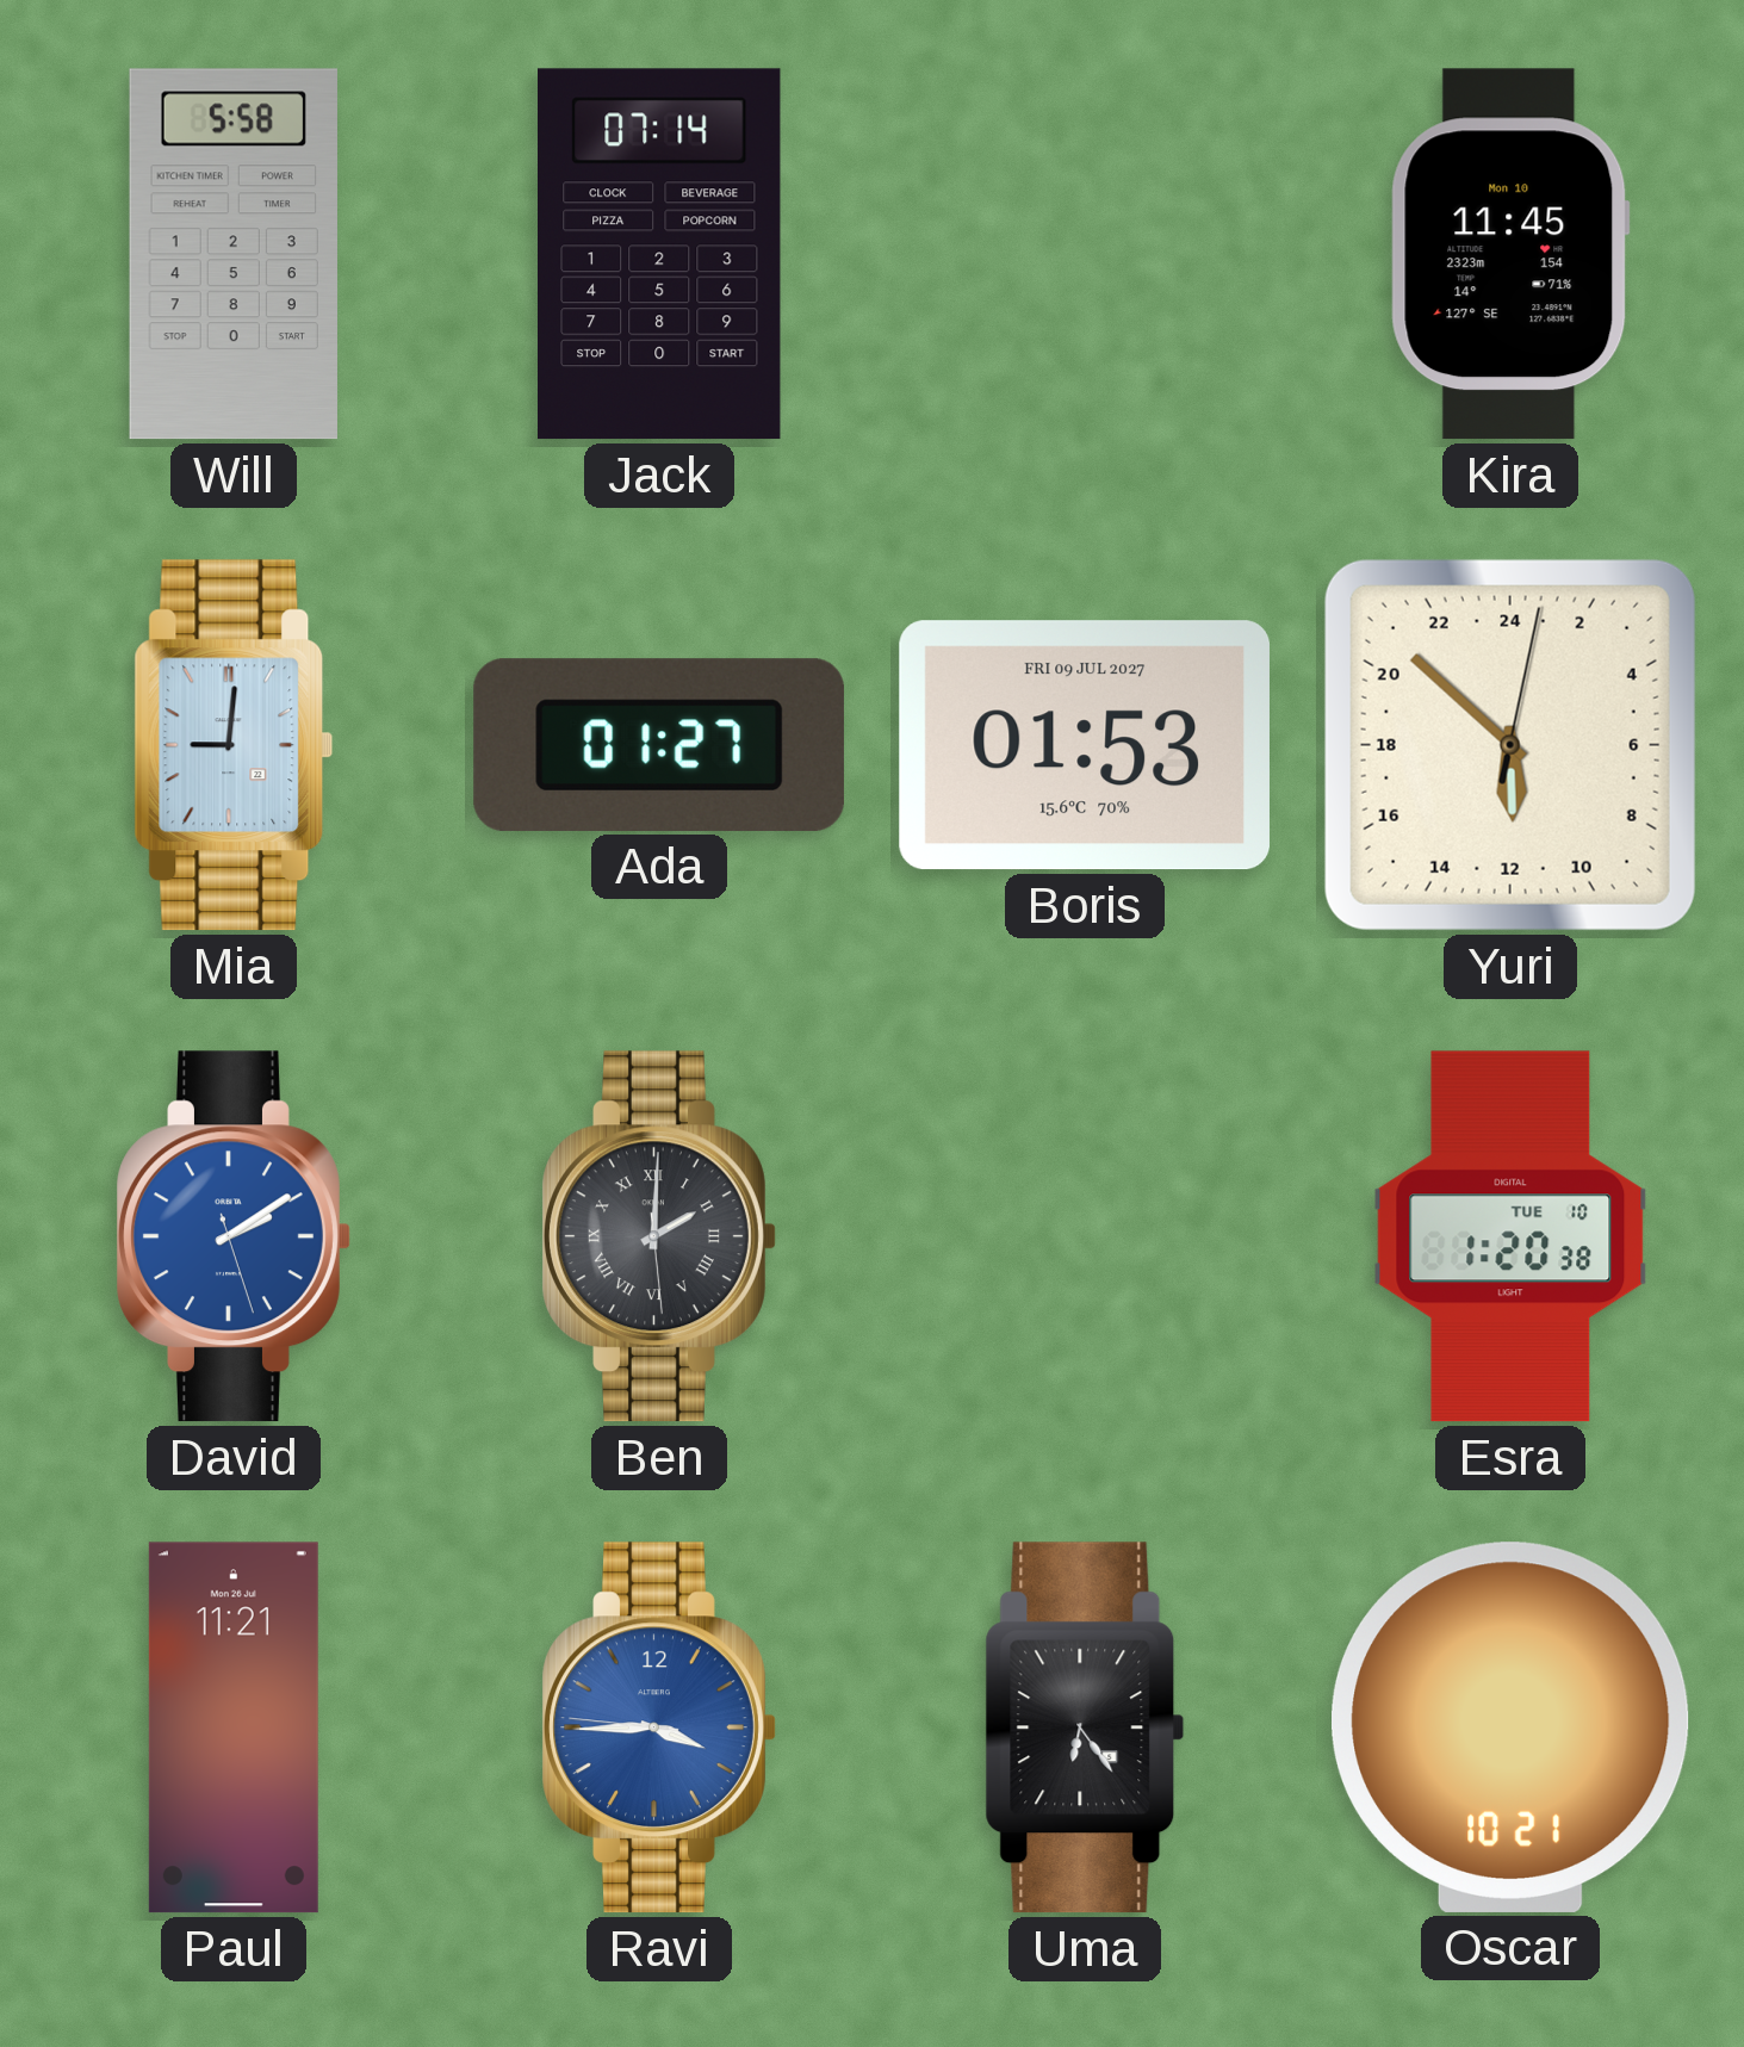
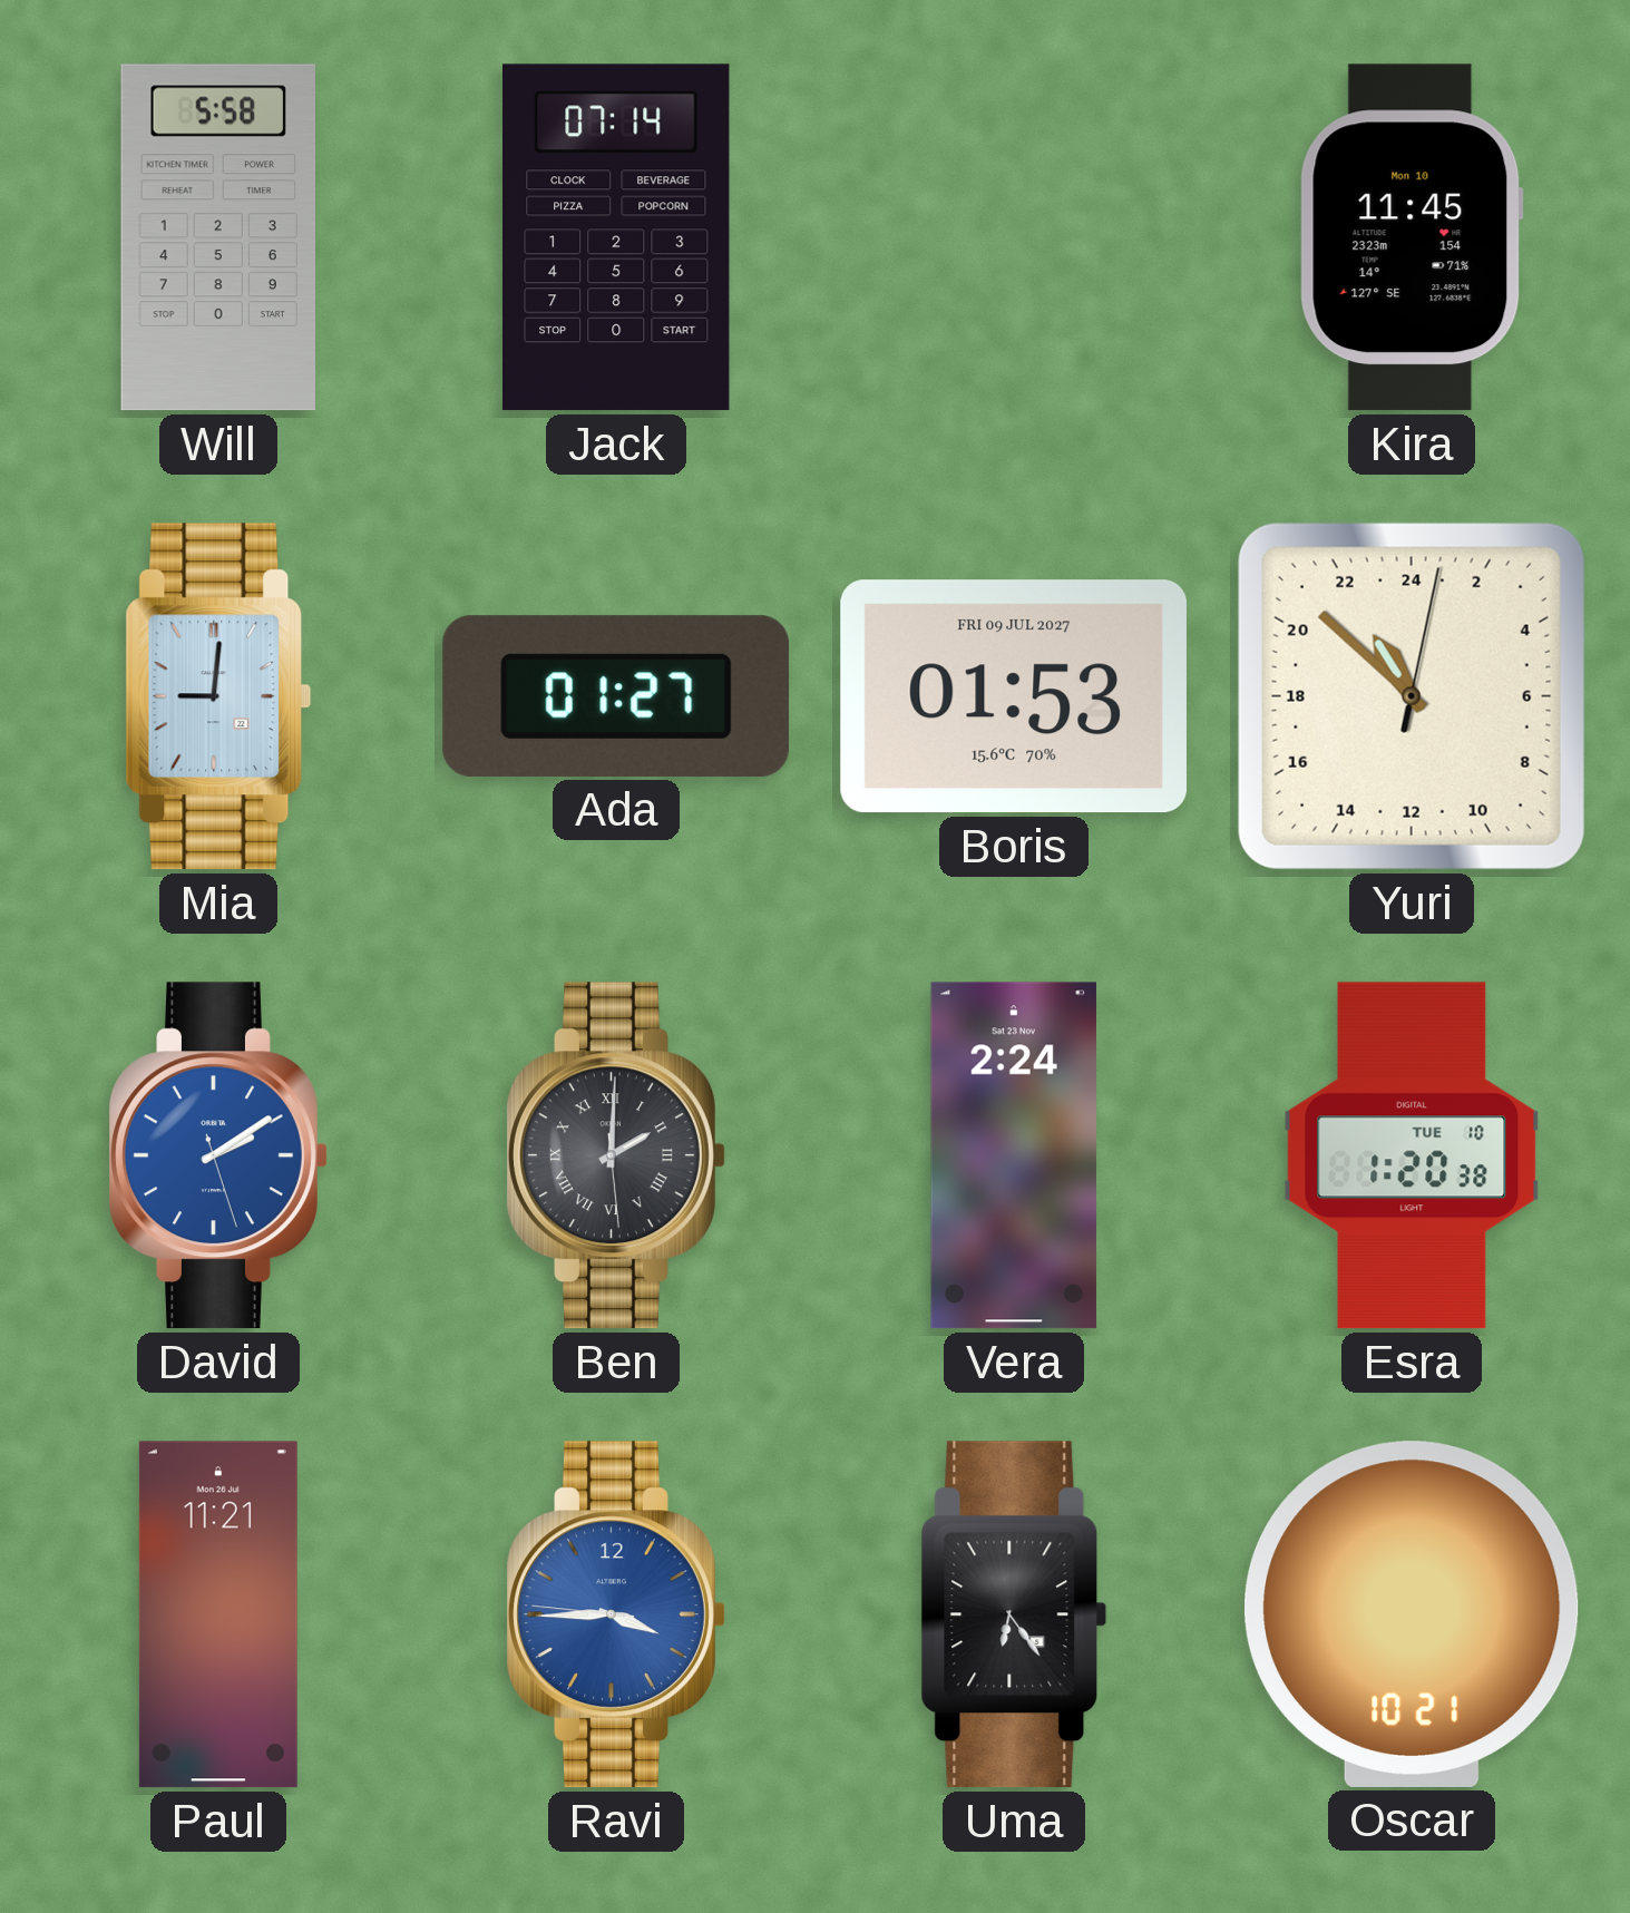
Yuri: 11:52 -> 21:52
Vera: none -> 2:24
